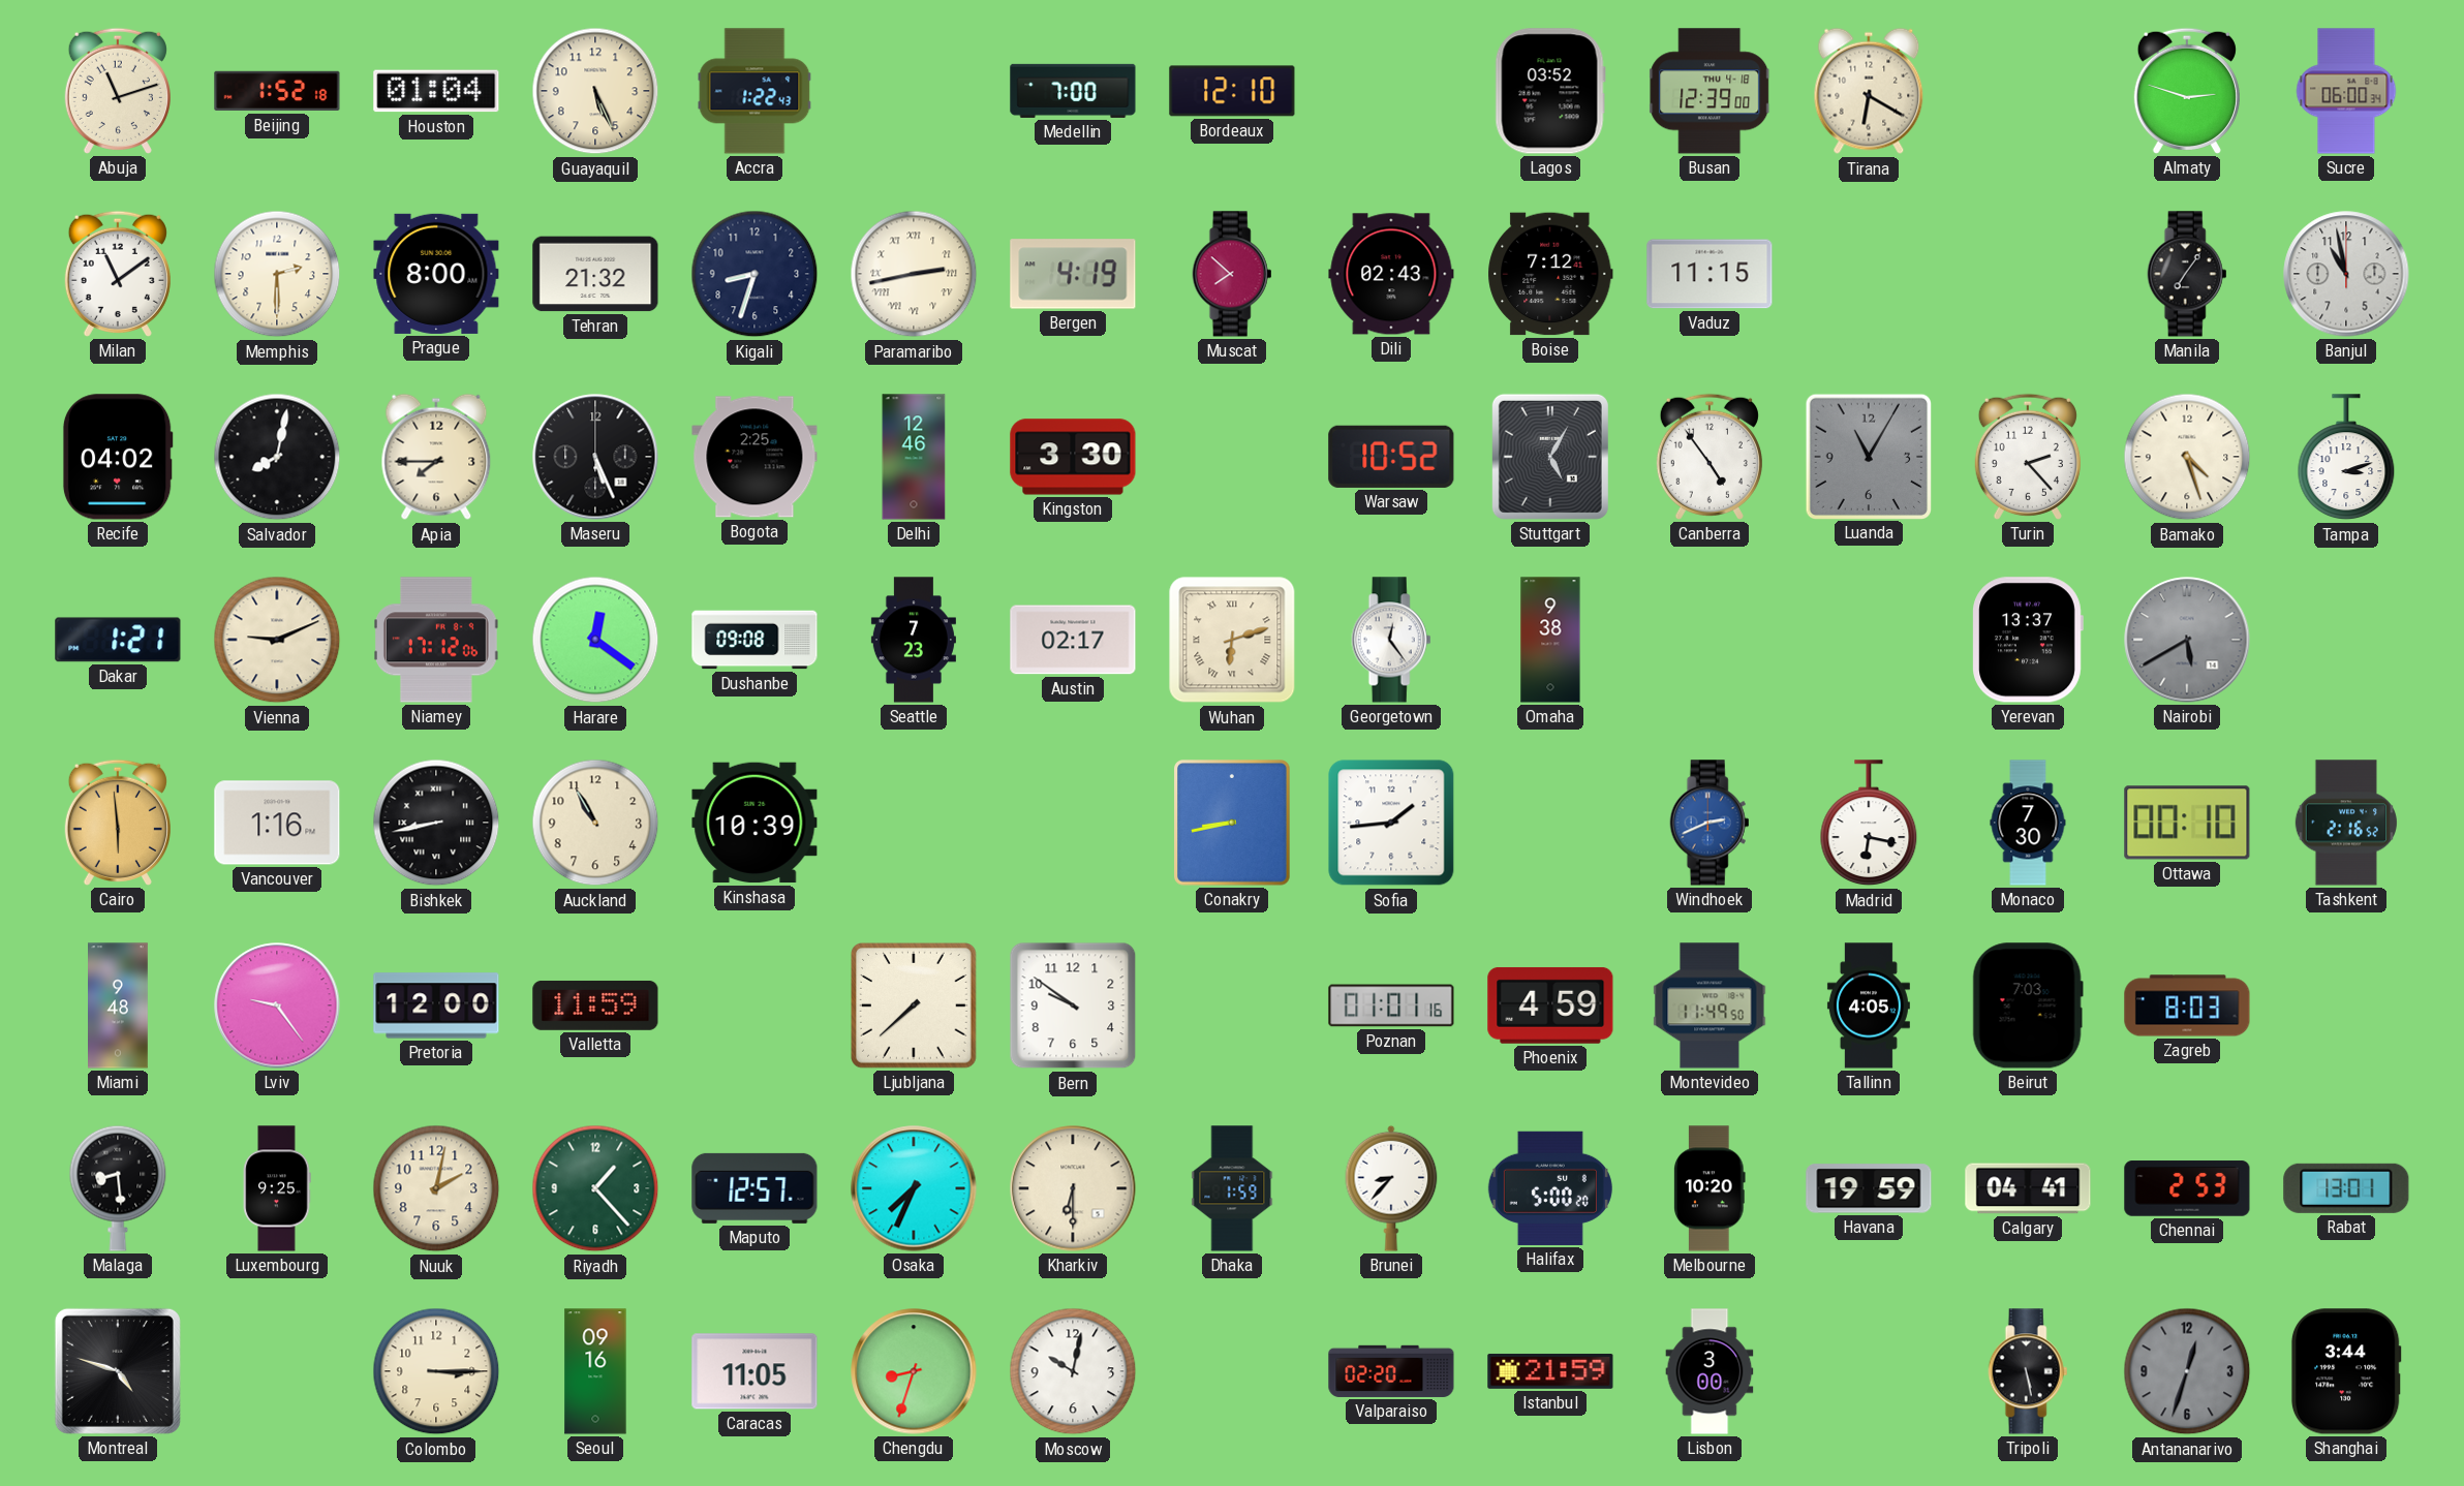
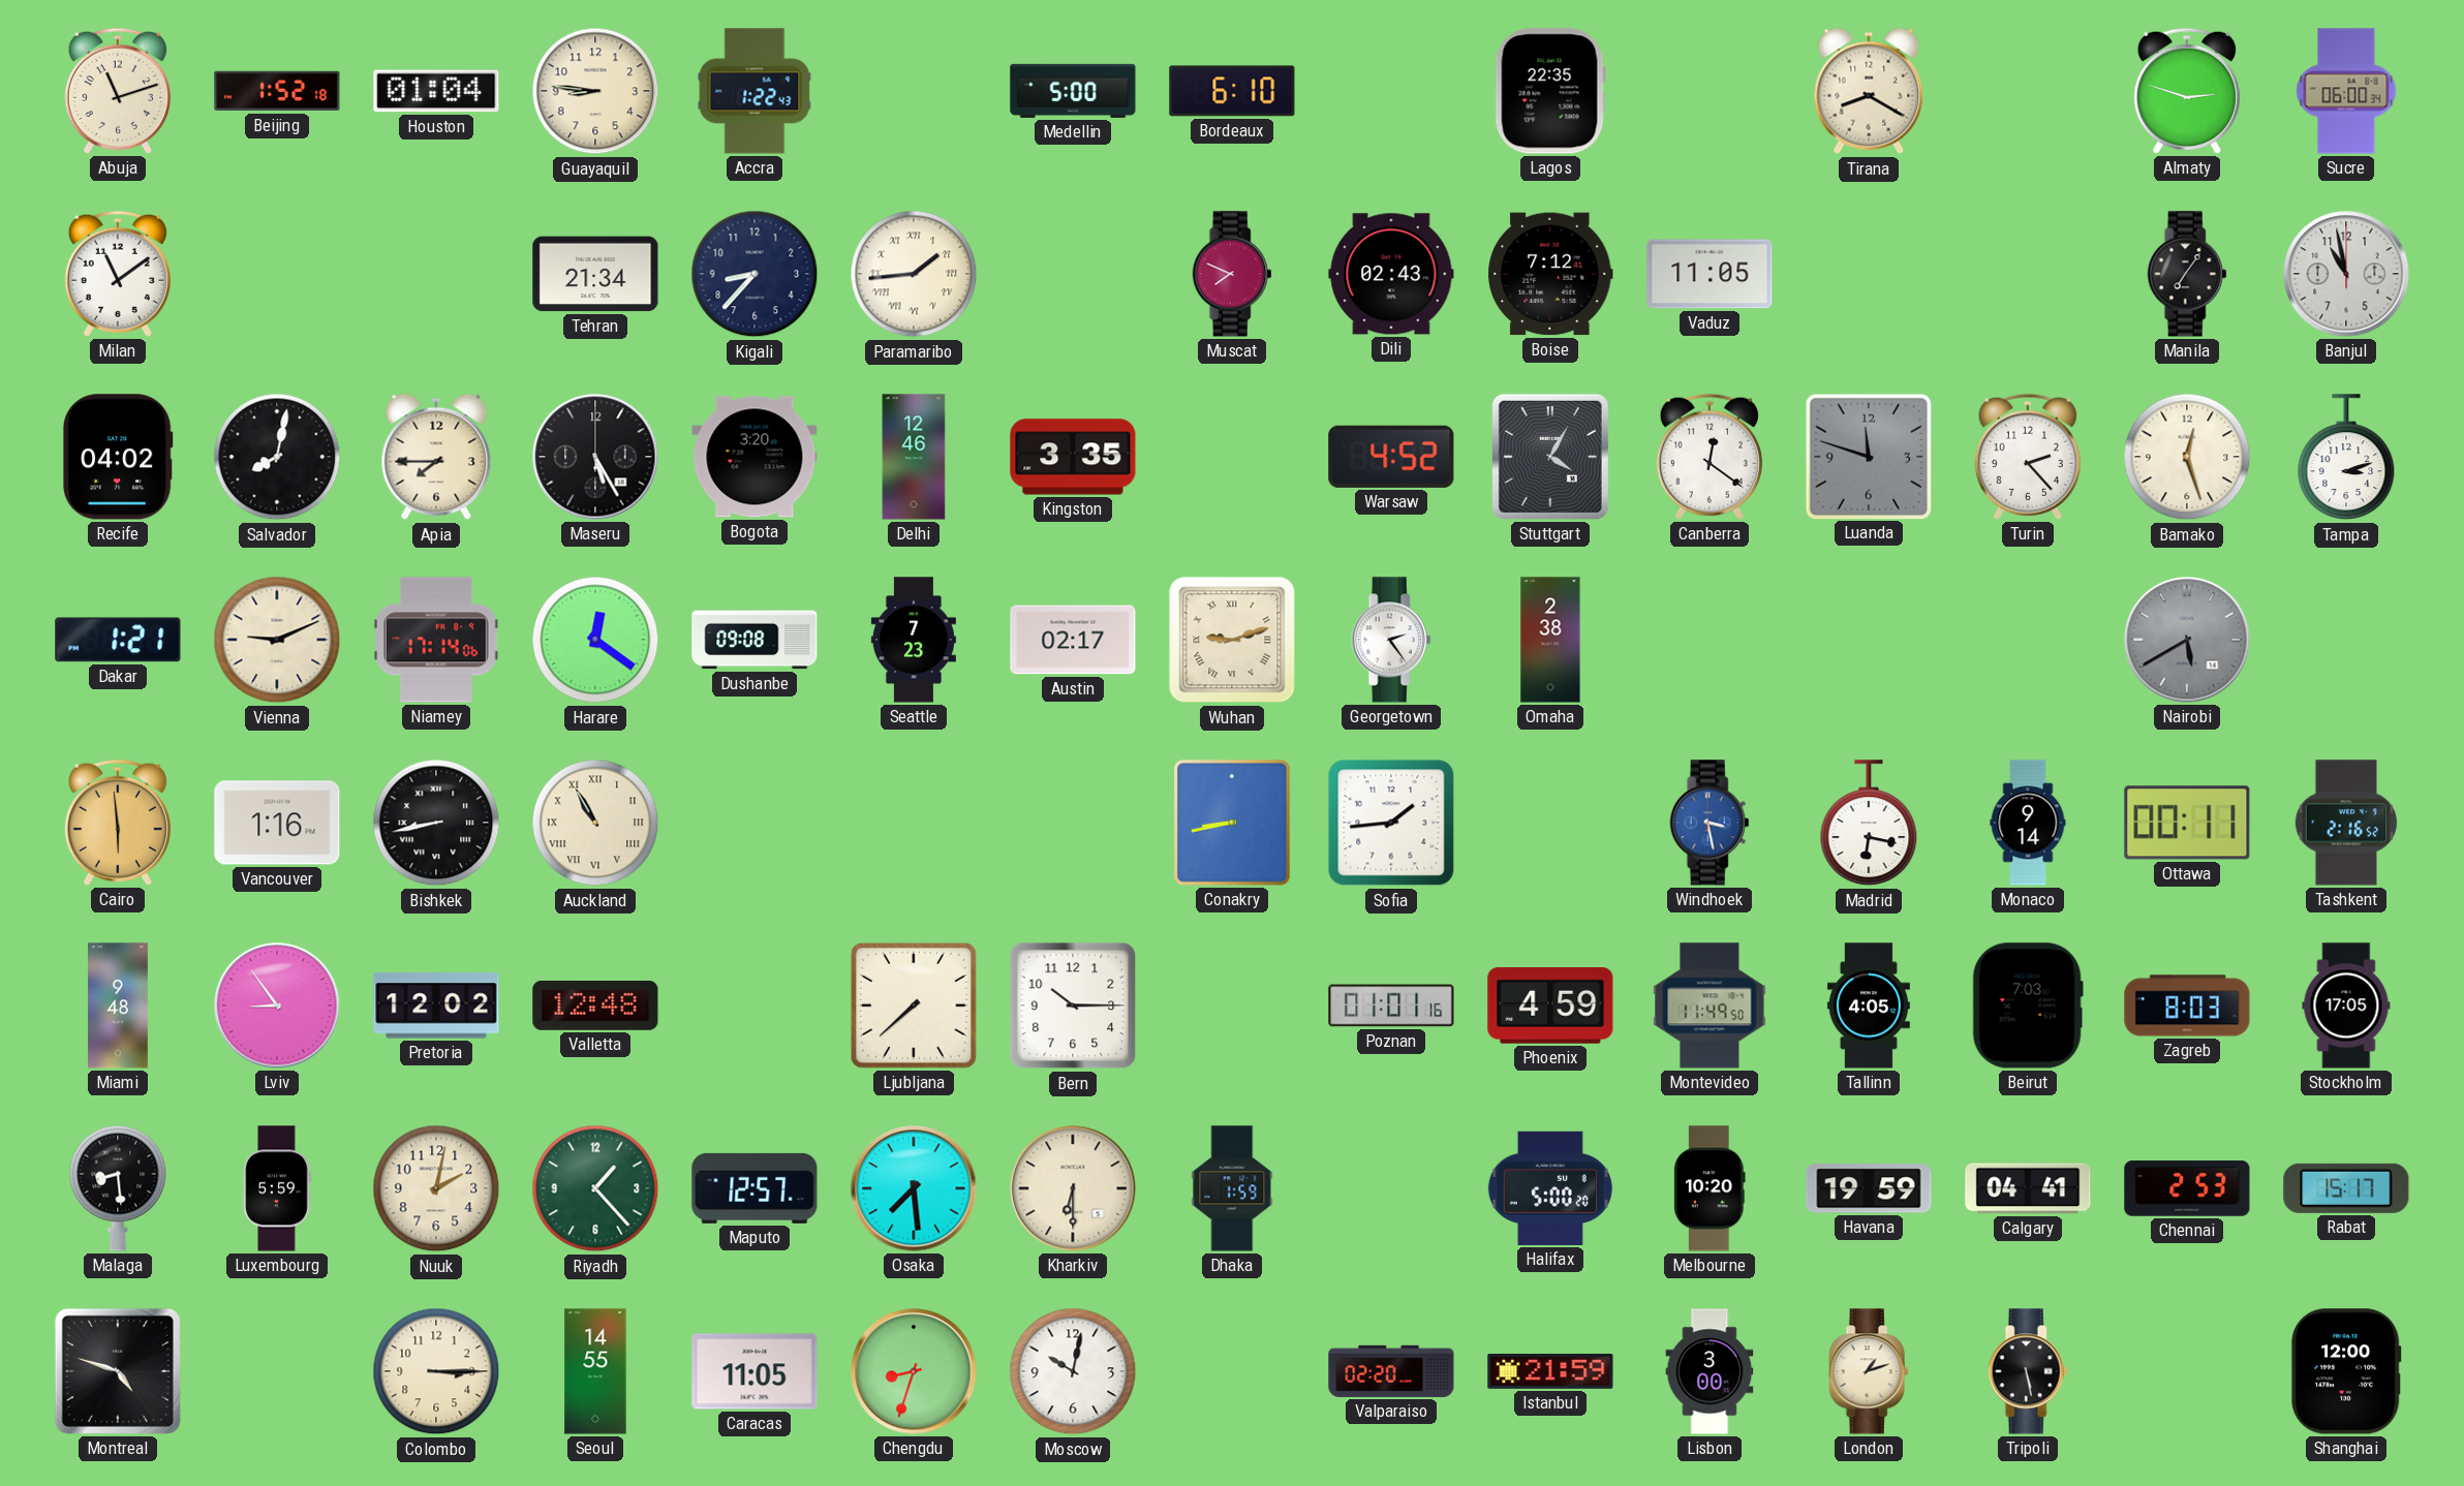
Guayaquil: 5:26 -> 8:46
Medellin: 7:00 -> 5:00
Bordeaux: 12:10 -> 6:10
Lagos: 03:52 -> 22:35
Busan: 12:39 -> none
Tirana: 6:20 -> 8:20
Memphis: 2:30 -> none
Prague: 8:00 -> none
Tehran: 21:32 -> 21:34
Kigali: 8:33 -> 8:37
Paramaribo: 2:43 -> 1:44
Bergen: 4:19 -> none
Muscat: 7:52 -> 7:49
Vaduz: 11:15 -> 11:05
Maseru: 5:26 -> 5:25
Bogota: 2:25 -> 3:20
Kingston: 3:30 -> 3:35
Warsaw: 10:52 -> 4:52
Stuttgart: 5:05 -> 4:05
Canberra: 4:54 -> 12:21
Luanda: 11:05 -> 11:48
Bamako: 4:27 -> 12:27
Niamey: 17:12 -> 17:14
Wuhan: 6:12 -> 9:12
Georgetown: 12:24 -> 2:24
Omaha: 9:38 -> 2:38
Yerevan: 13:37 -> none
Auckland numerals: Arabic -> Roman
Kinshasa: 10:39 -> none
Windhoek: 2:41 -> 3:28
Monaco: 7:30 -> 9:14
Ottawa: 00:10 -> 00:11
Lviv: 9:24 -> 8:54
Pretoria: 12:00 -> 12:02
Valletta: 11:59 -> 12:48
Bern: 9:51 -> 10:15
Stockholm: none -> 17:05
Luxembourg: 9:25 -> 5:59
Osaka: 7:34 -> 7:29
Brunei: 8:37 -> none
Rabat: 13:01 -> 15:17
Seoul: 09:16 -> 14:55
London: none -> 1:12
Antananarivo: 12:33 -> none
Shanghai: 3:44 -> 12:00
